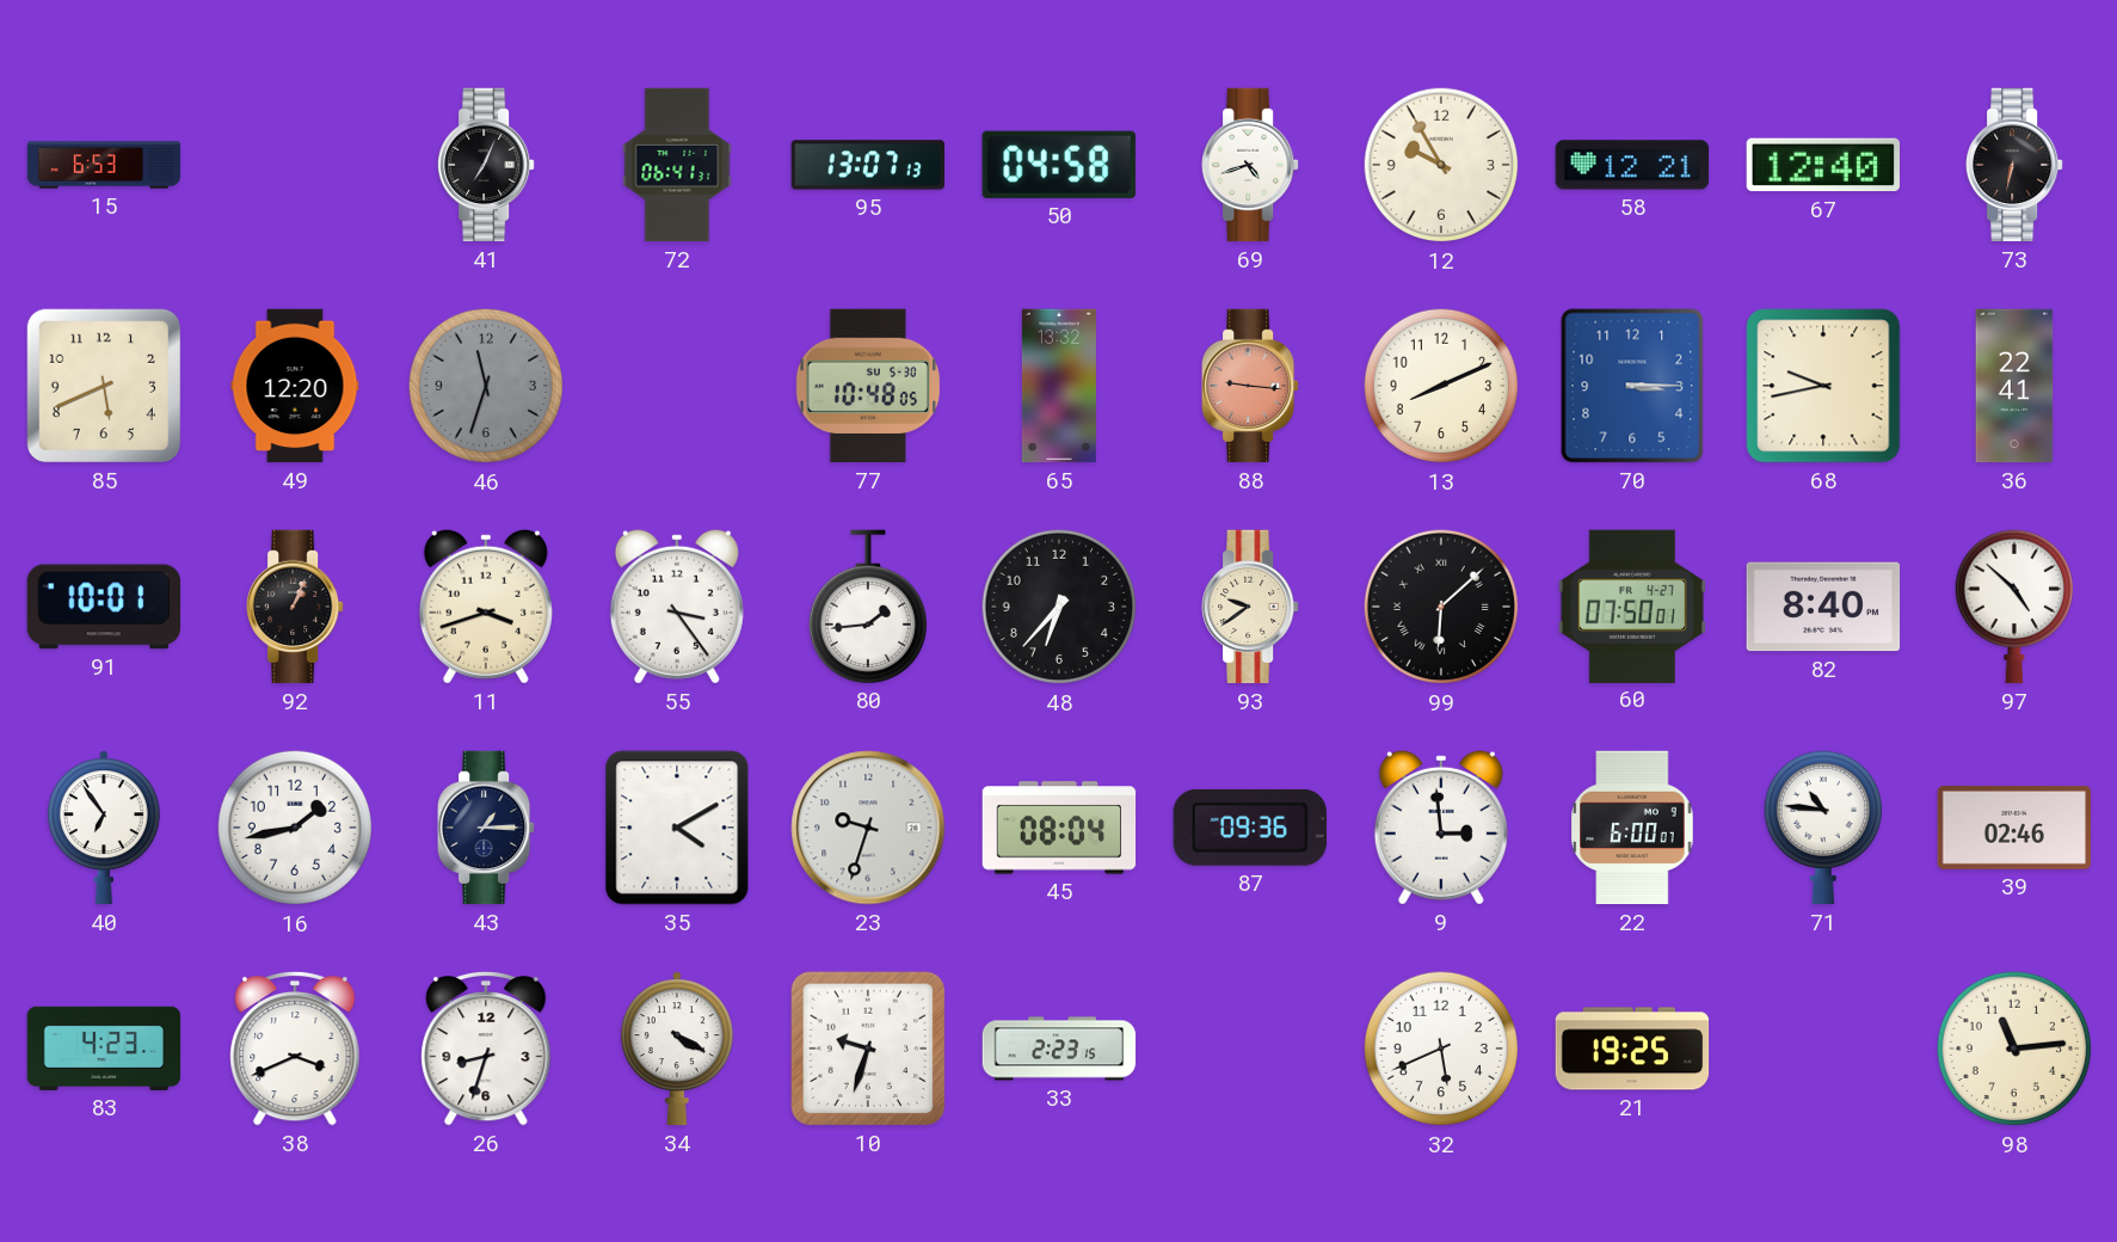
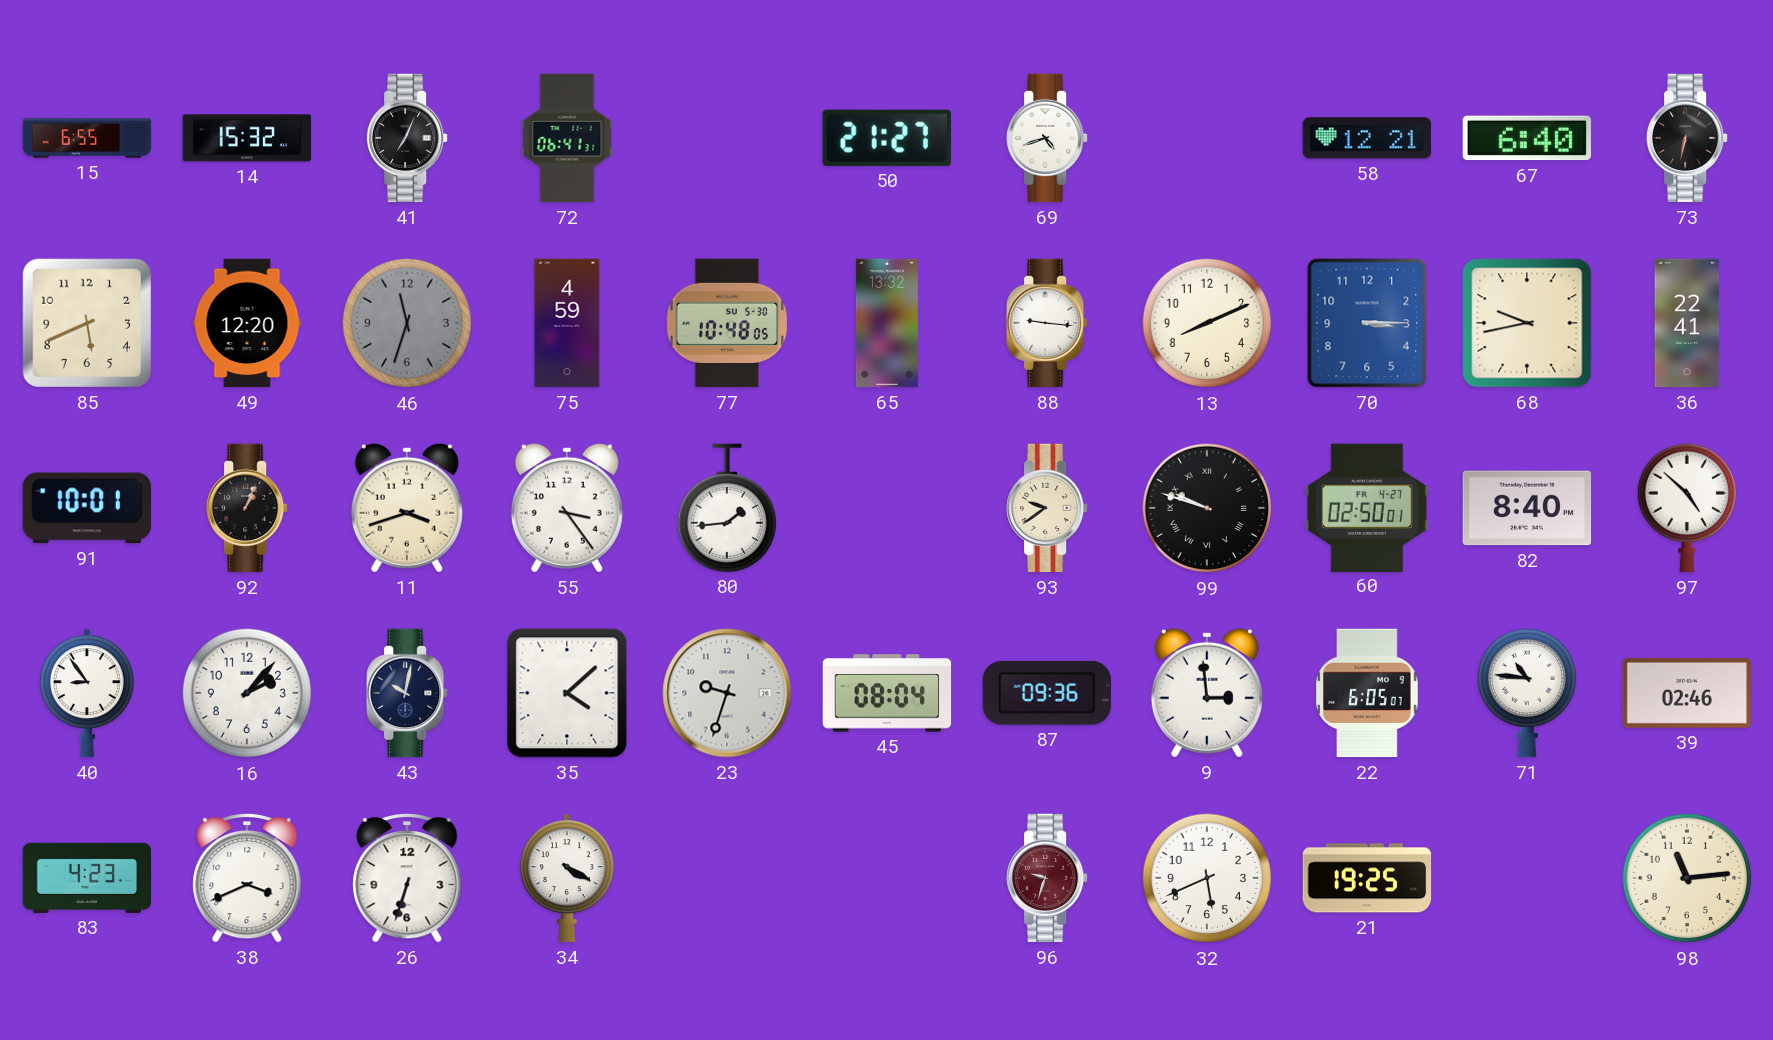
15: 6:53 -> 6:55
14: none -> 15:32
95: 13:07 -> none
50: 04:58 -> 21:27
12: 9:55 -> none
67: 12:40 -> 6:40
75: none -> 4:59
88 dial: salmon -> white
48: 6:37 -> none
99: 6:08 -> 9:48
60: 07:50 -> 02:50
40: 6:54 -> 8:54
16: 1:43 -> 2:07
43: 1:15 -> 10:02
35: 4:10 -> 4:08
22: 6:00 -> 6:05
26: 8:33 -> 6:33
10: 9:33 -> none
33: 2:23 -> none
96: none -> 9:33
